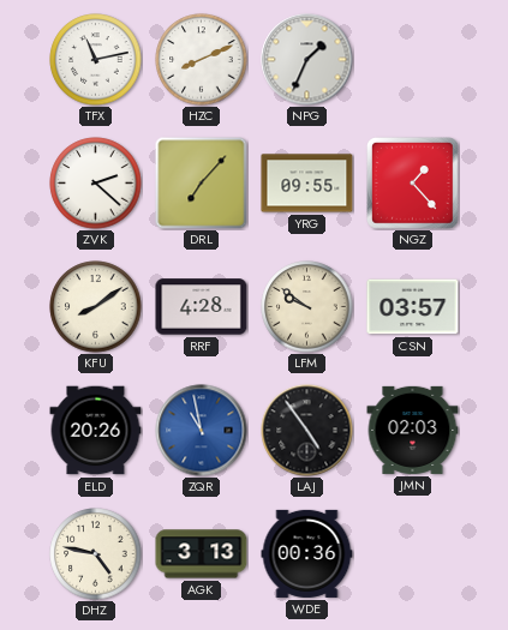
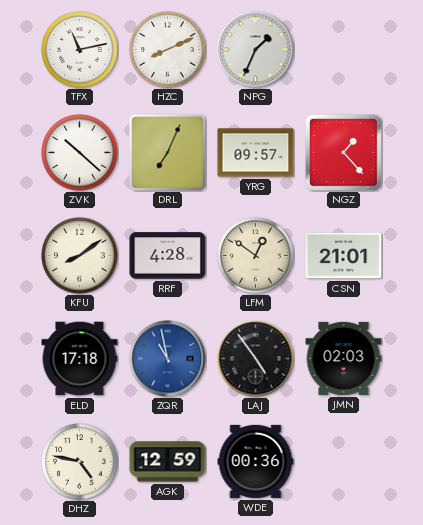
ZVK: 2:22 -> 10:22
DRL: 7:07 -> 7:04
YRG: 09:55 -> 09:57
LFM: 9:51 -> 12:51
CSN: 03:57 -> 21:01
ELD: 20:26 -> 17:18
AGK: 3:13 -> 12:59
